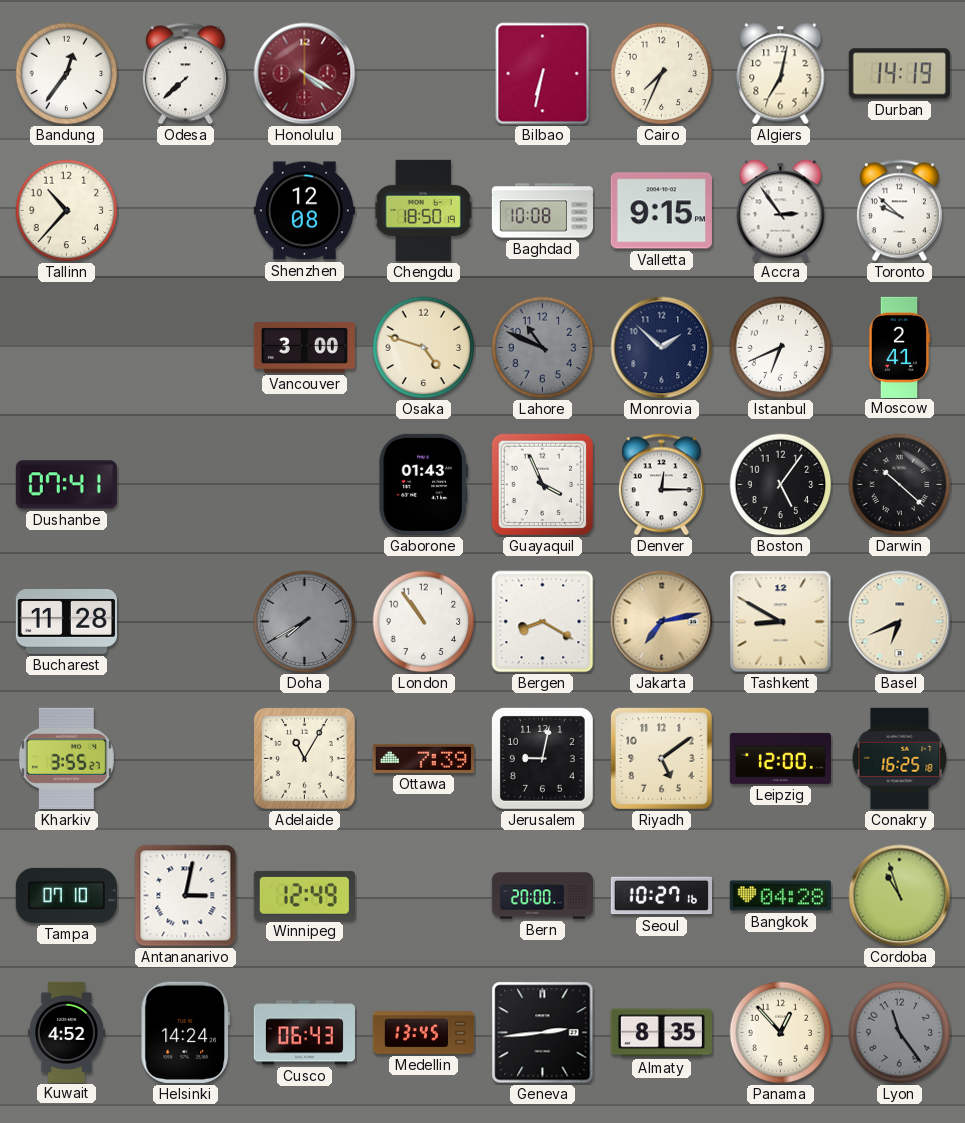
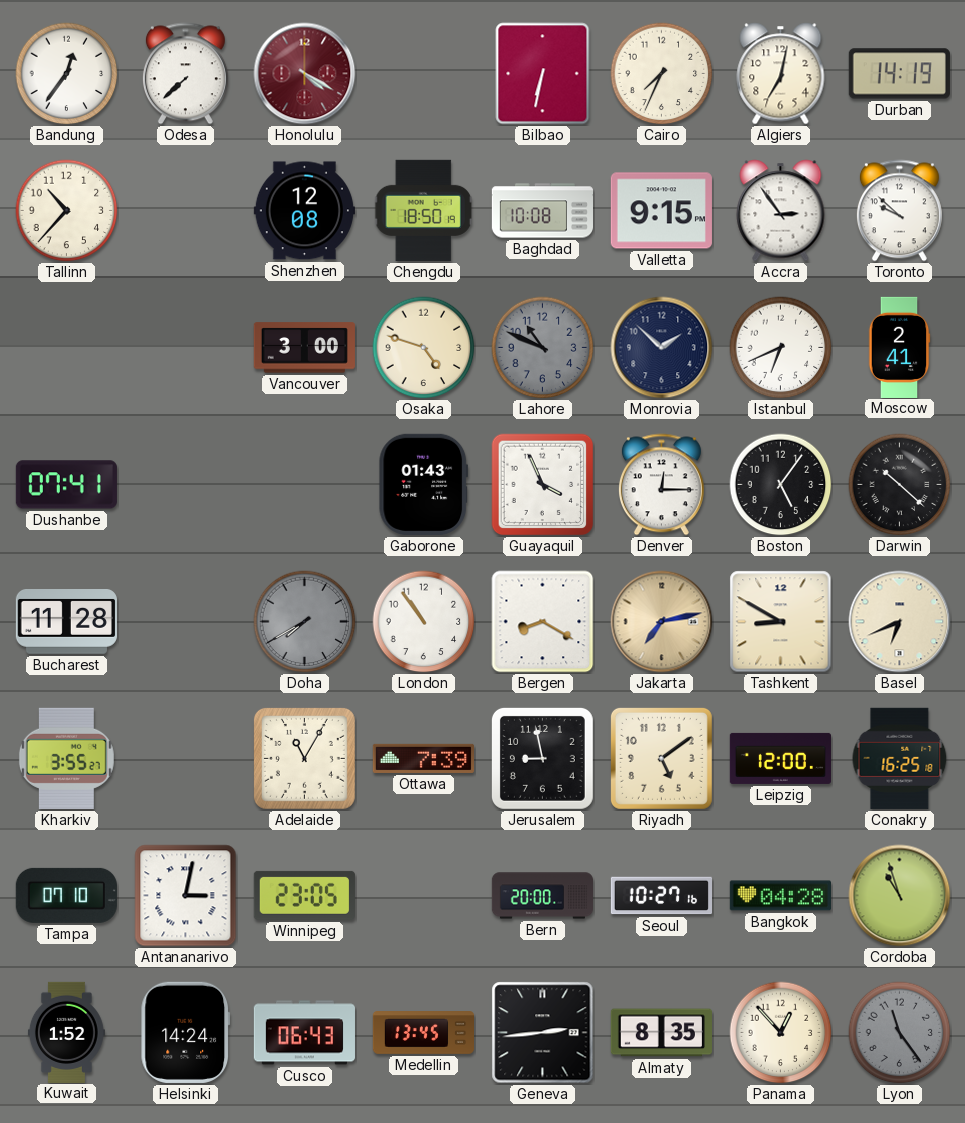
Jerusalem: 9:02 -> 8:58
Winnipeg: 12:49 -> 23:05
Kuwait: 4:52 -> 1:52
